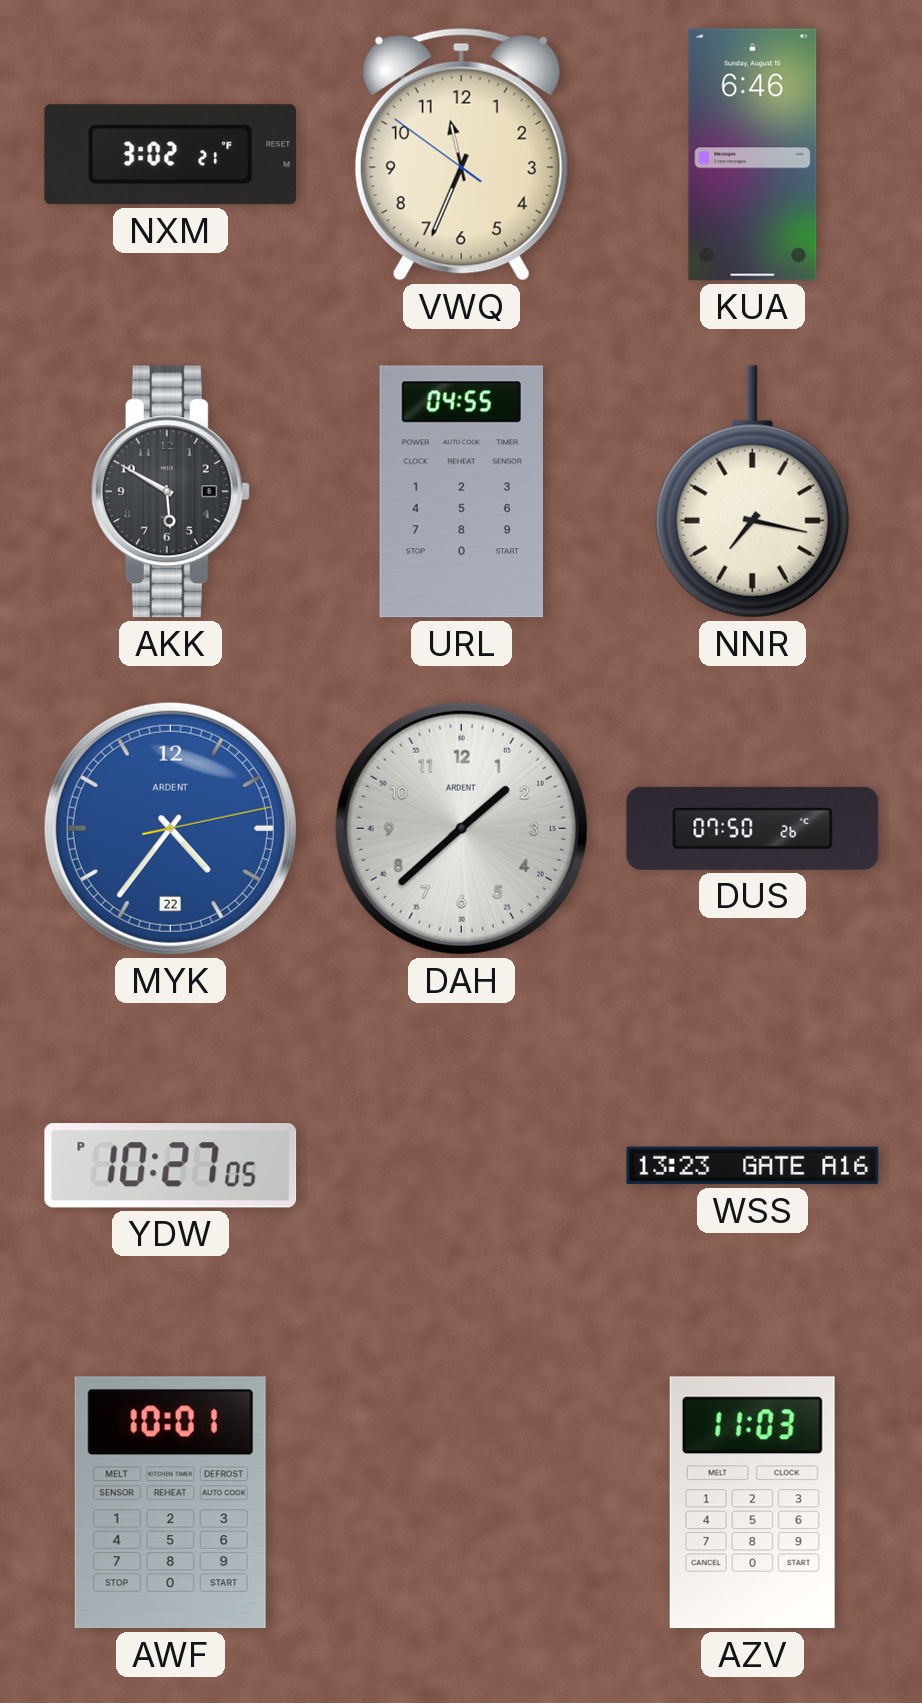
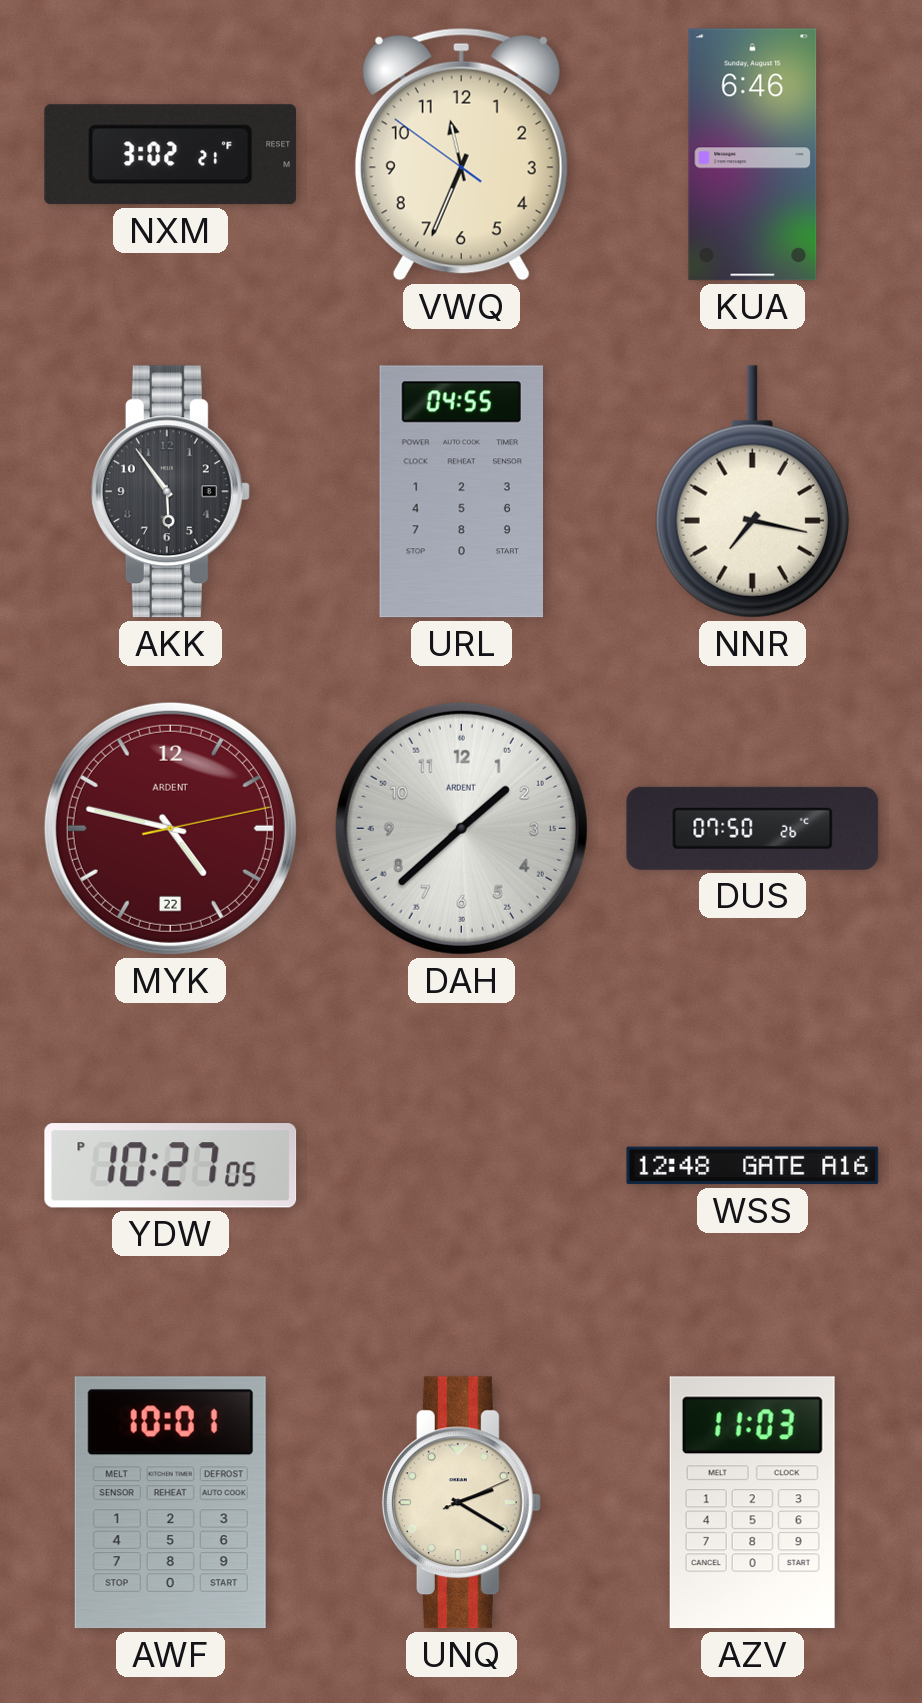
AKK: 5:50 -> 5:54
MYK: 4:36 -> 4:47
MYK dial: blue -> burgundy
WSS: 13:23 -> 12:48
UNQ: none -> 2:20
